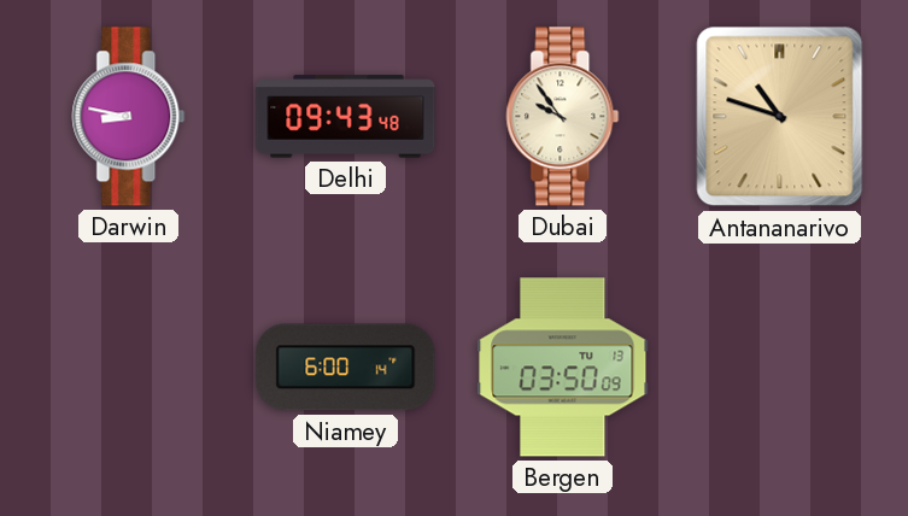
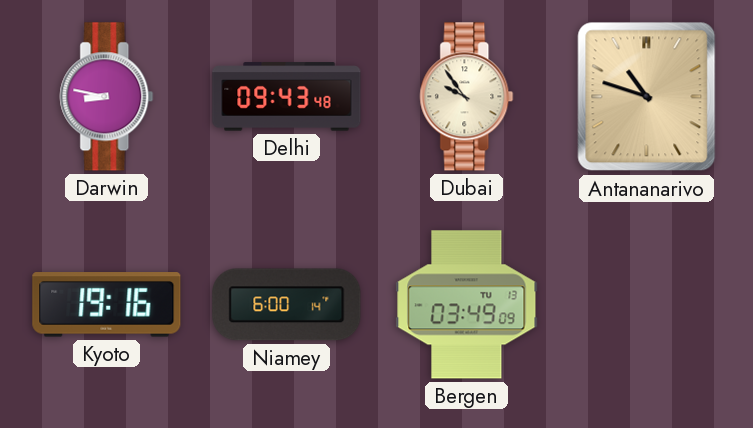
Kyoto: none -> 19:16
Bergen: 03:50 -> 03:49
